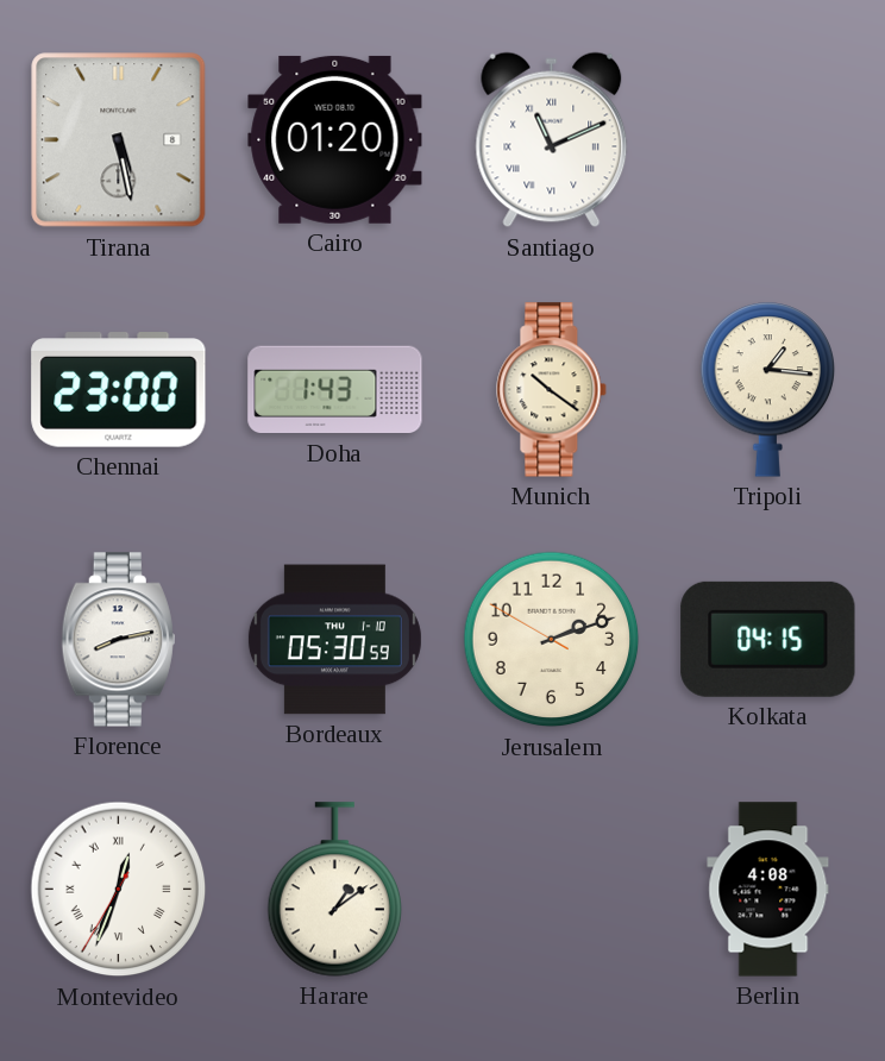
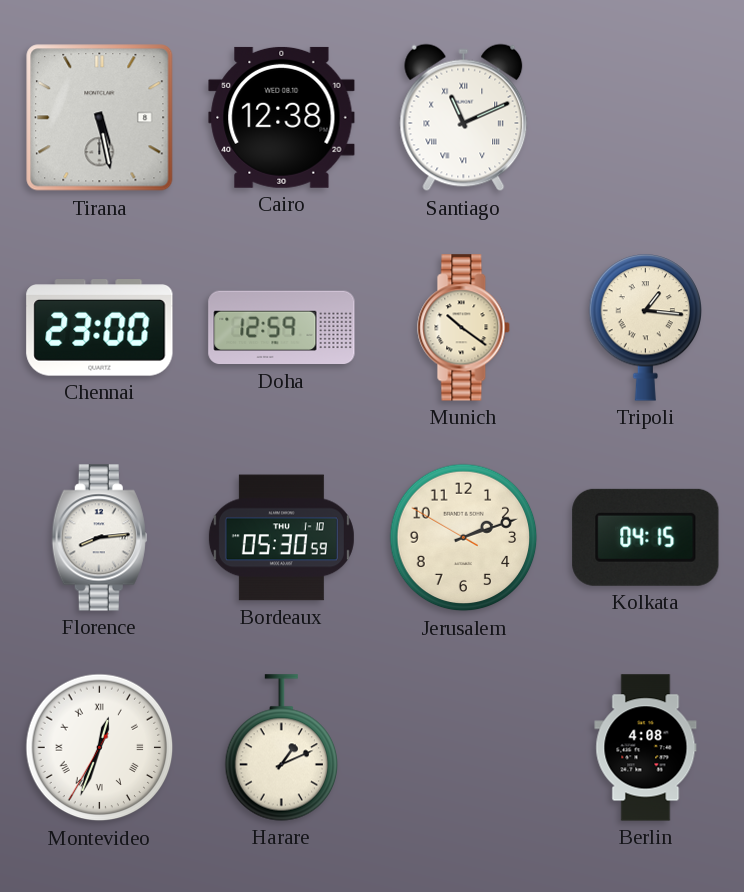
Cairo: 01:20 -> 12:38
Doha: 1:43 -> 12:59
Florence: 8:13 -> 8:14
Harare: 1:09 -> 1:11
